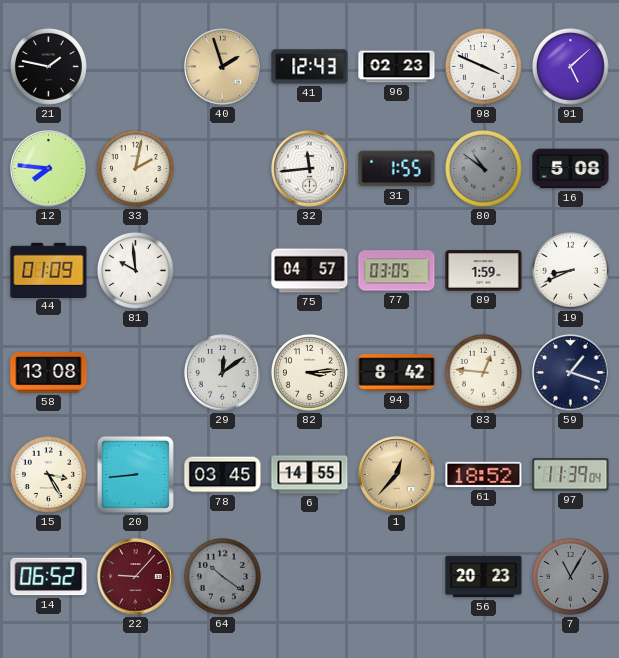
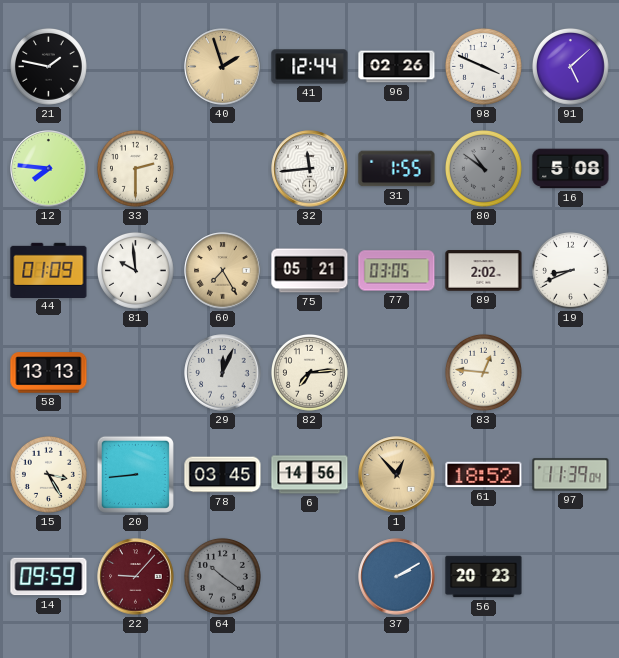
41: 12:43 -> 12:44
96: 02:23 -> 02:26
33: 2:02 -> 2:30
60: none -> 7:25
75: 04:57 -> 05:21
89: 1:59 -> 2:02
58: 13:08 -> 13:13
29: 12:09 -> 12:04
82: 3:14 -> 7:14
94: 8:42 -> none
59: 1:18 -> none
6: 14:55 -> 14:56
1: 12:37 -> 12:53
14: 06:52 -> 09:59
37: none -> 2:10
7: 11:05 -> none
